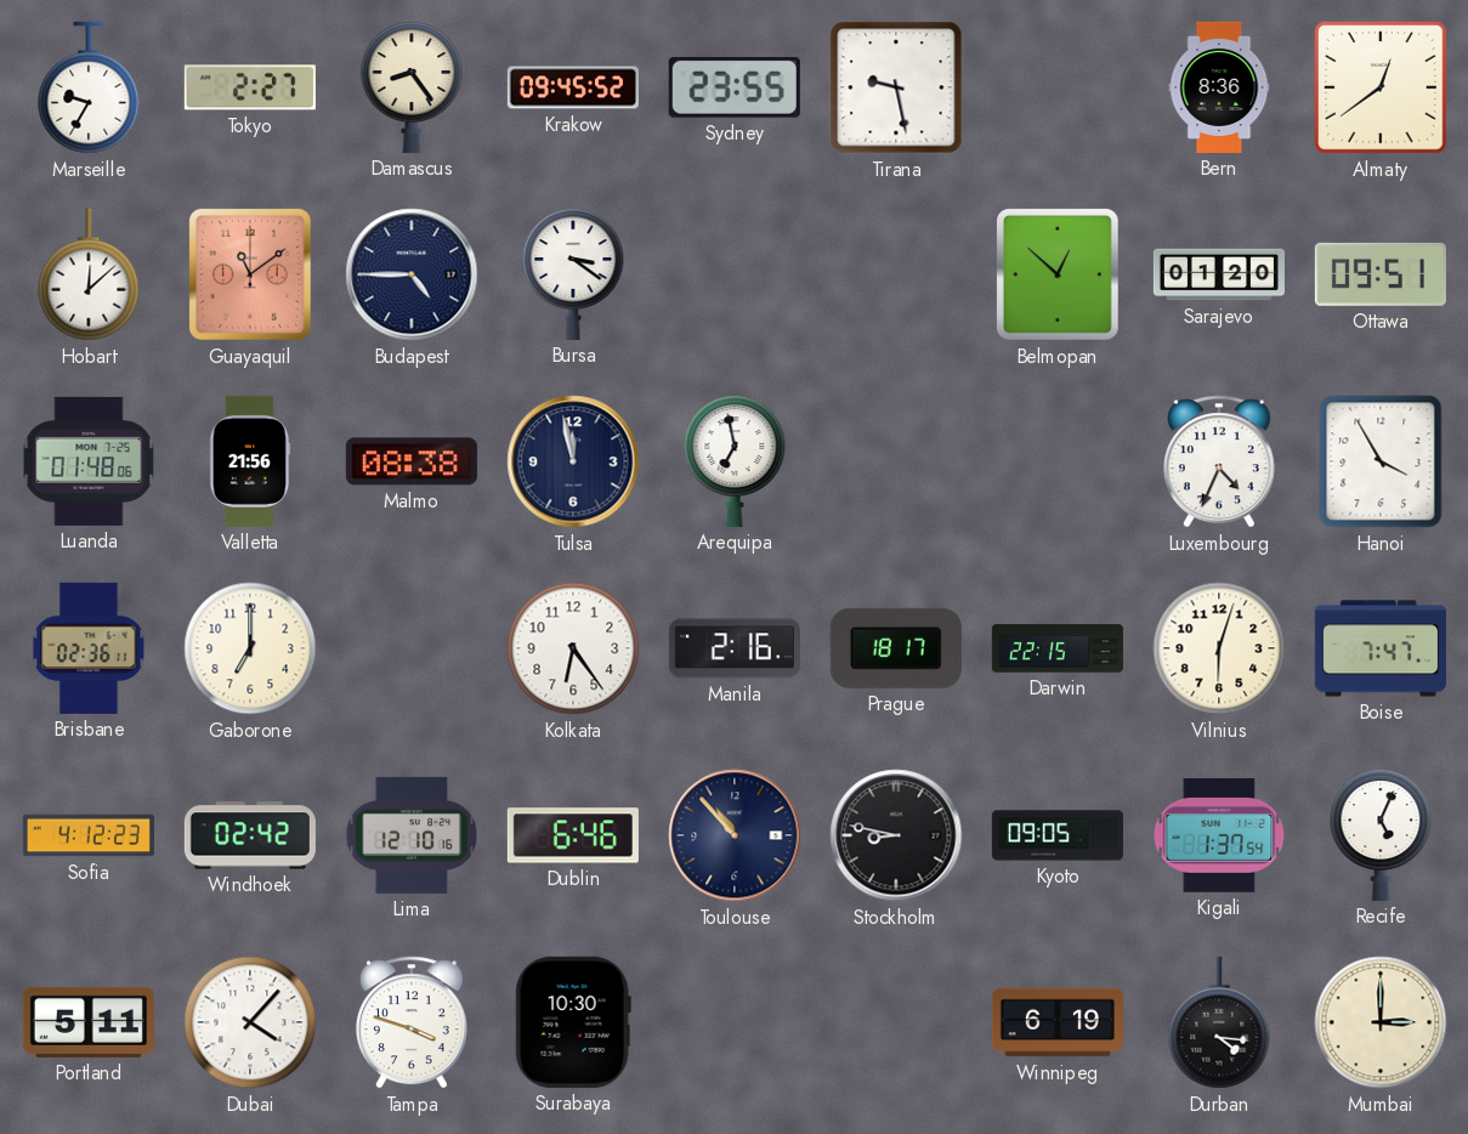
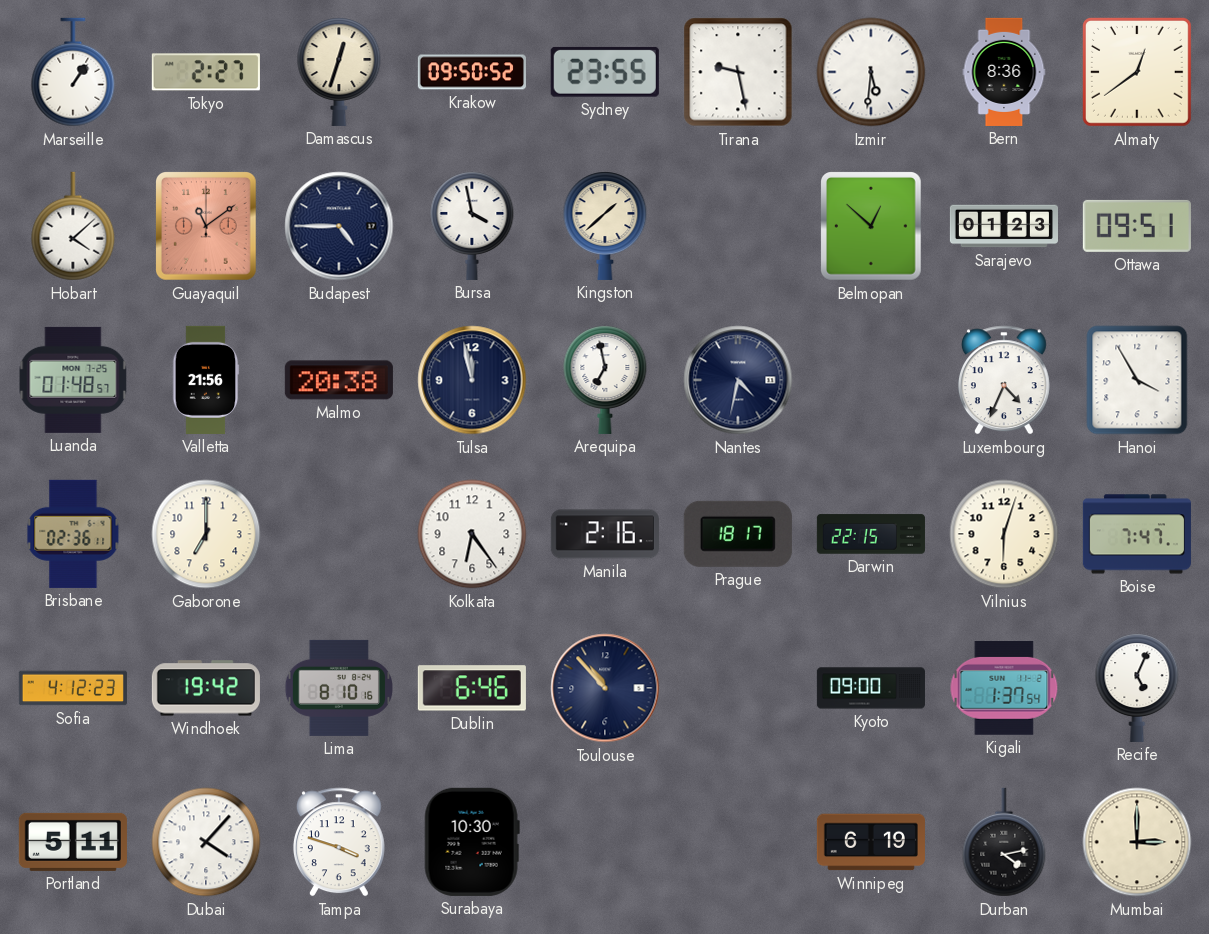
Marseille: 9:35 -> 1:06
Damascus: 8:24 -> 12:33
Krakow: 09:45 -> 09:50
Izmir: none -> 5:31
Hobart: 12:08 -> 4:08
Bursa: 3:21 -> 3:58
Kingston: none -> 1:38
Sarajevo: 01:20 -> 01:23
Luanda: 01:48:06 -> 01:48:57
Malmo: 08:38 -> 20:38
Nantes: none -> 4:32
Windhoek: 02:42 -> 19:42
Lima: 12:10 -> 8:10
Stockholm: 8:47 -> none
Kyoto: 09:05 -> 09:00
Durban: 4:16 -> 4:13
